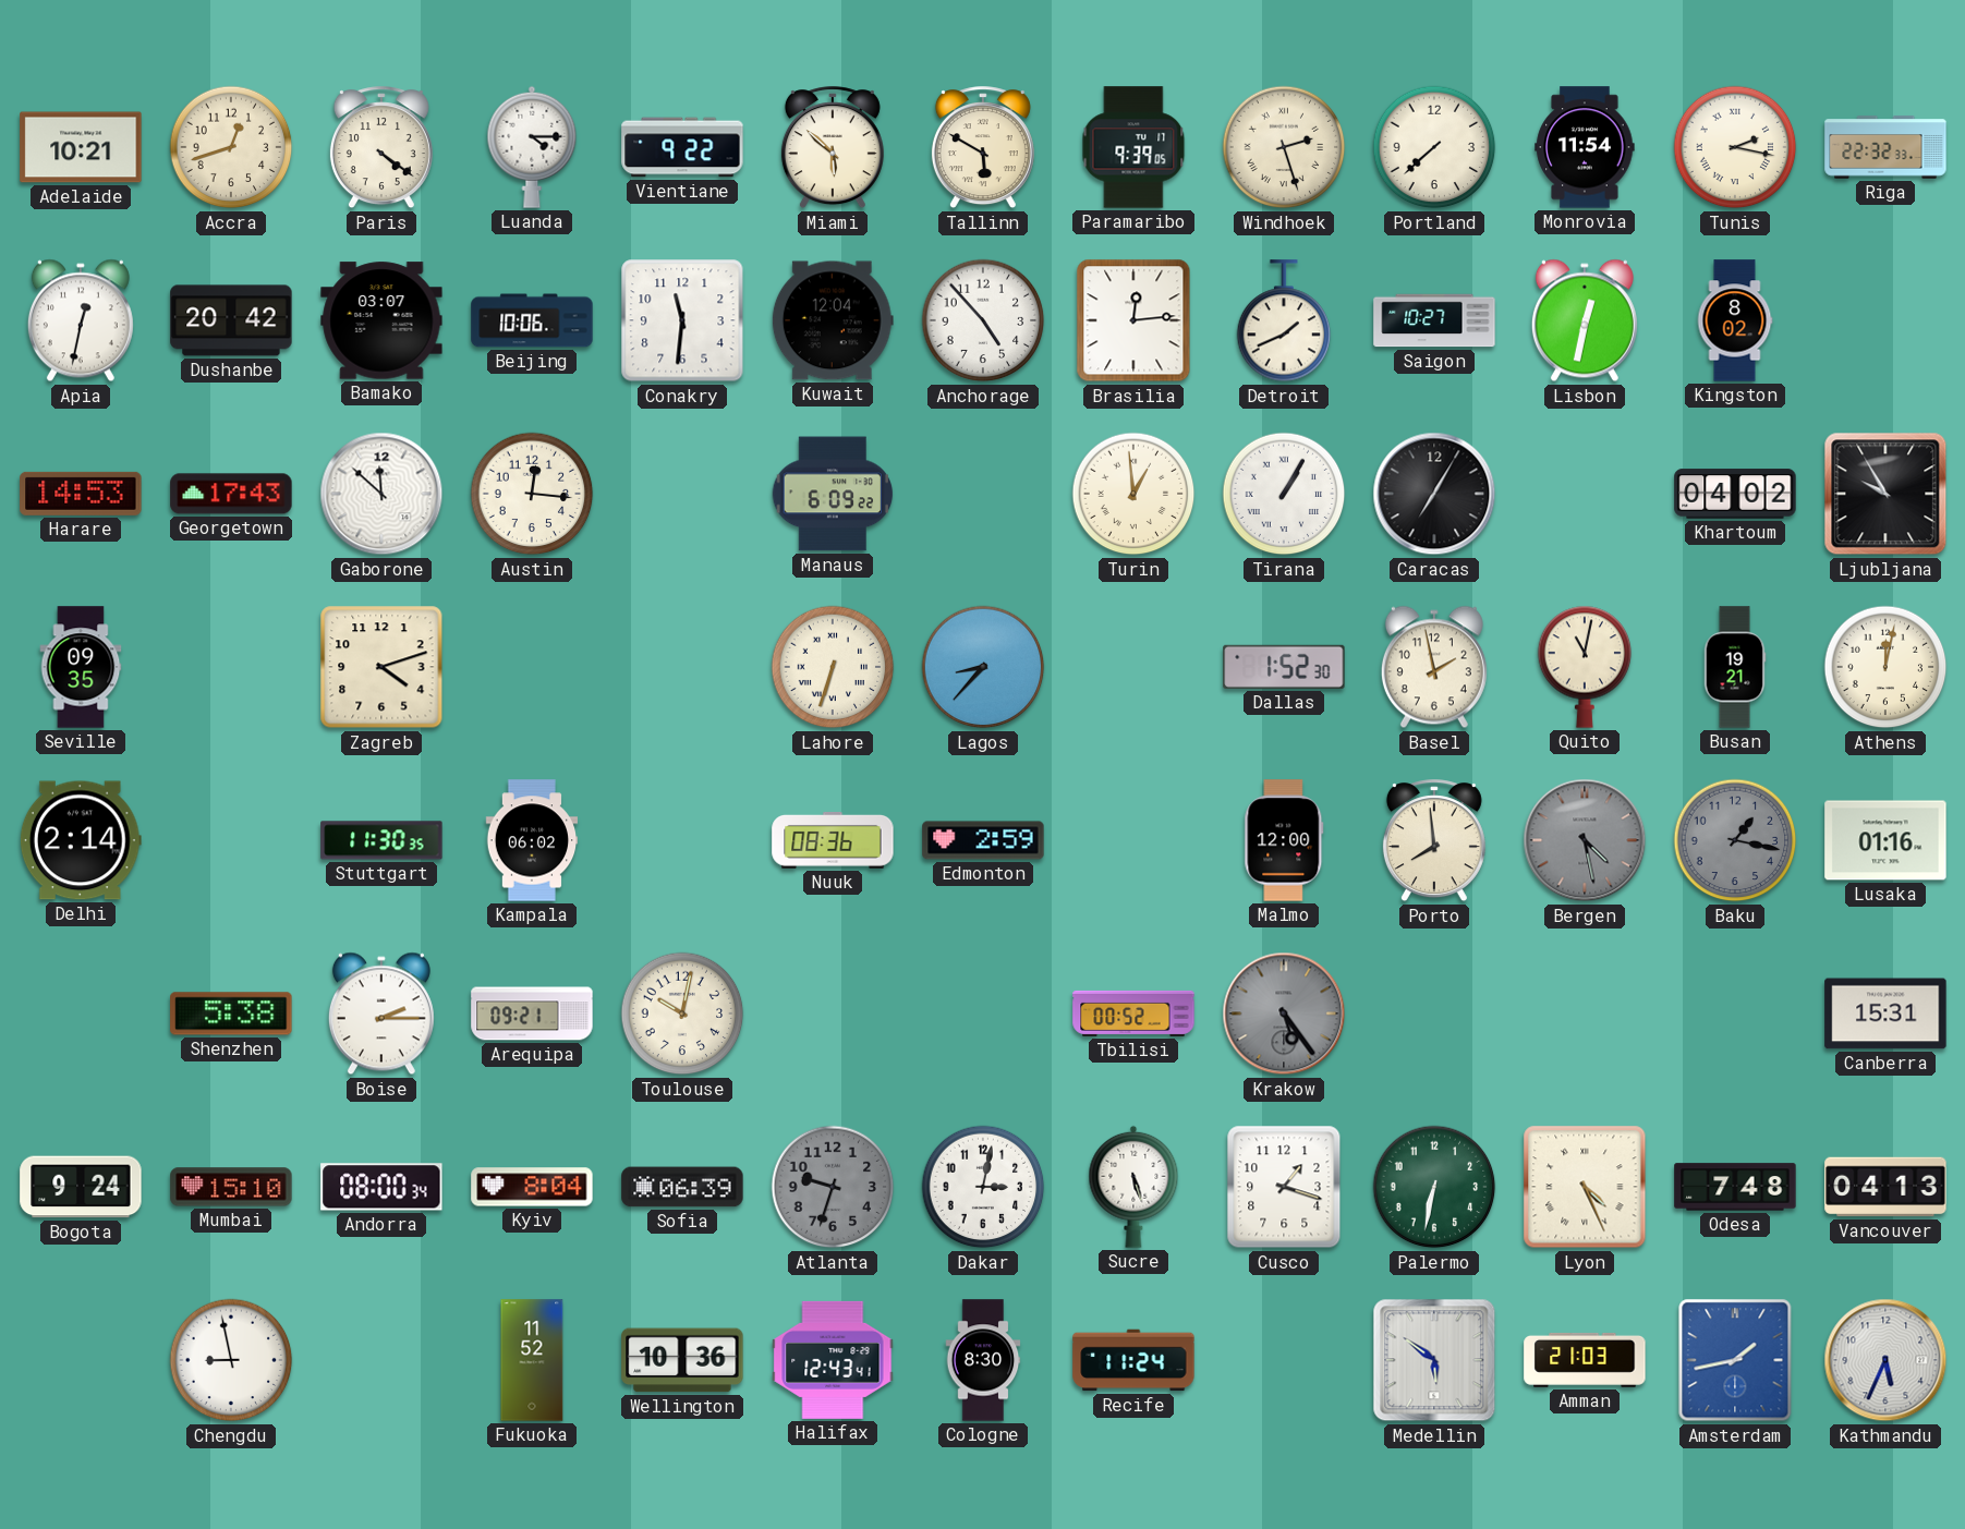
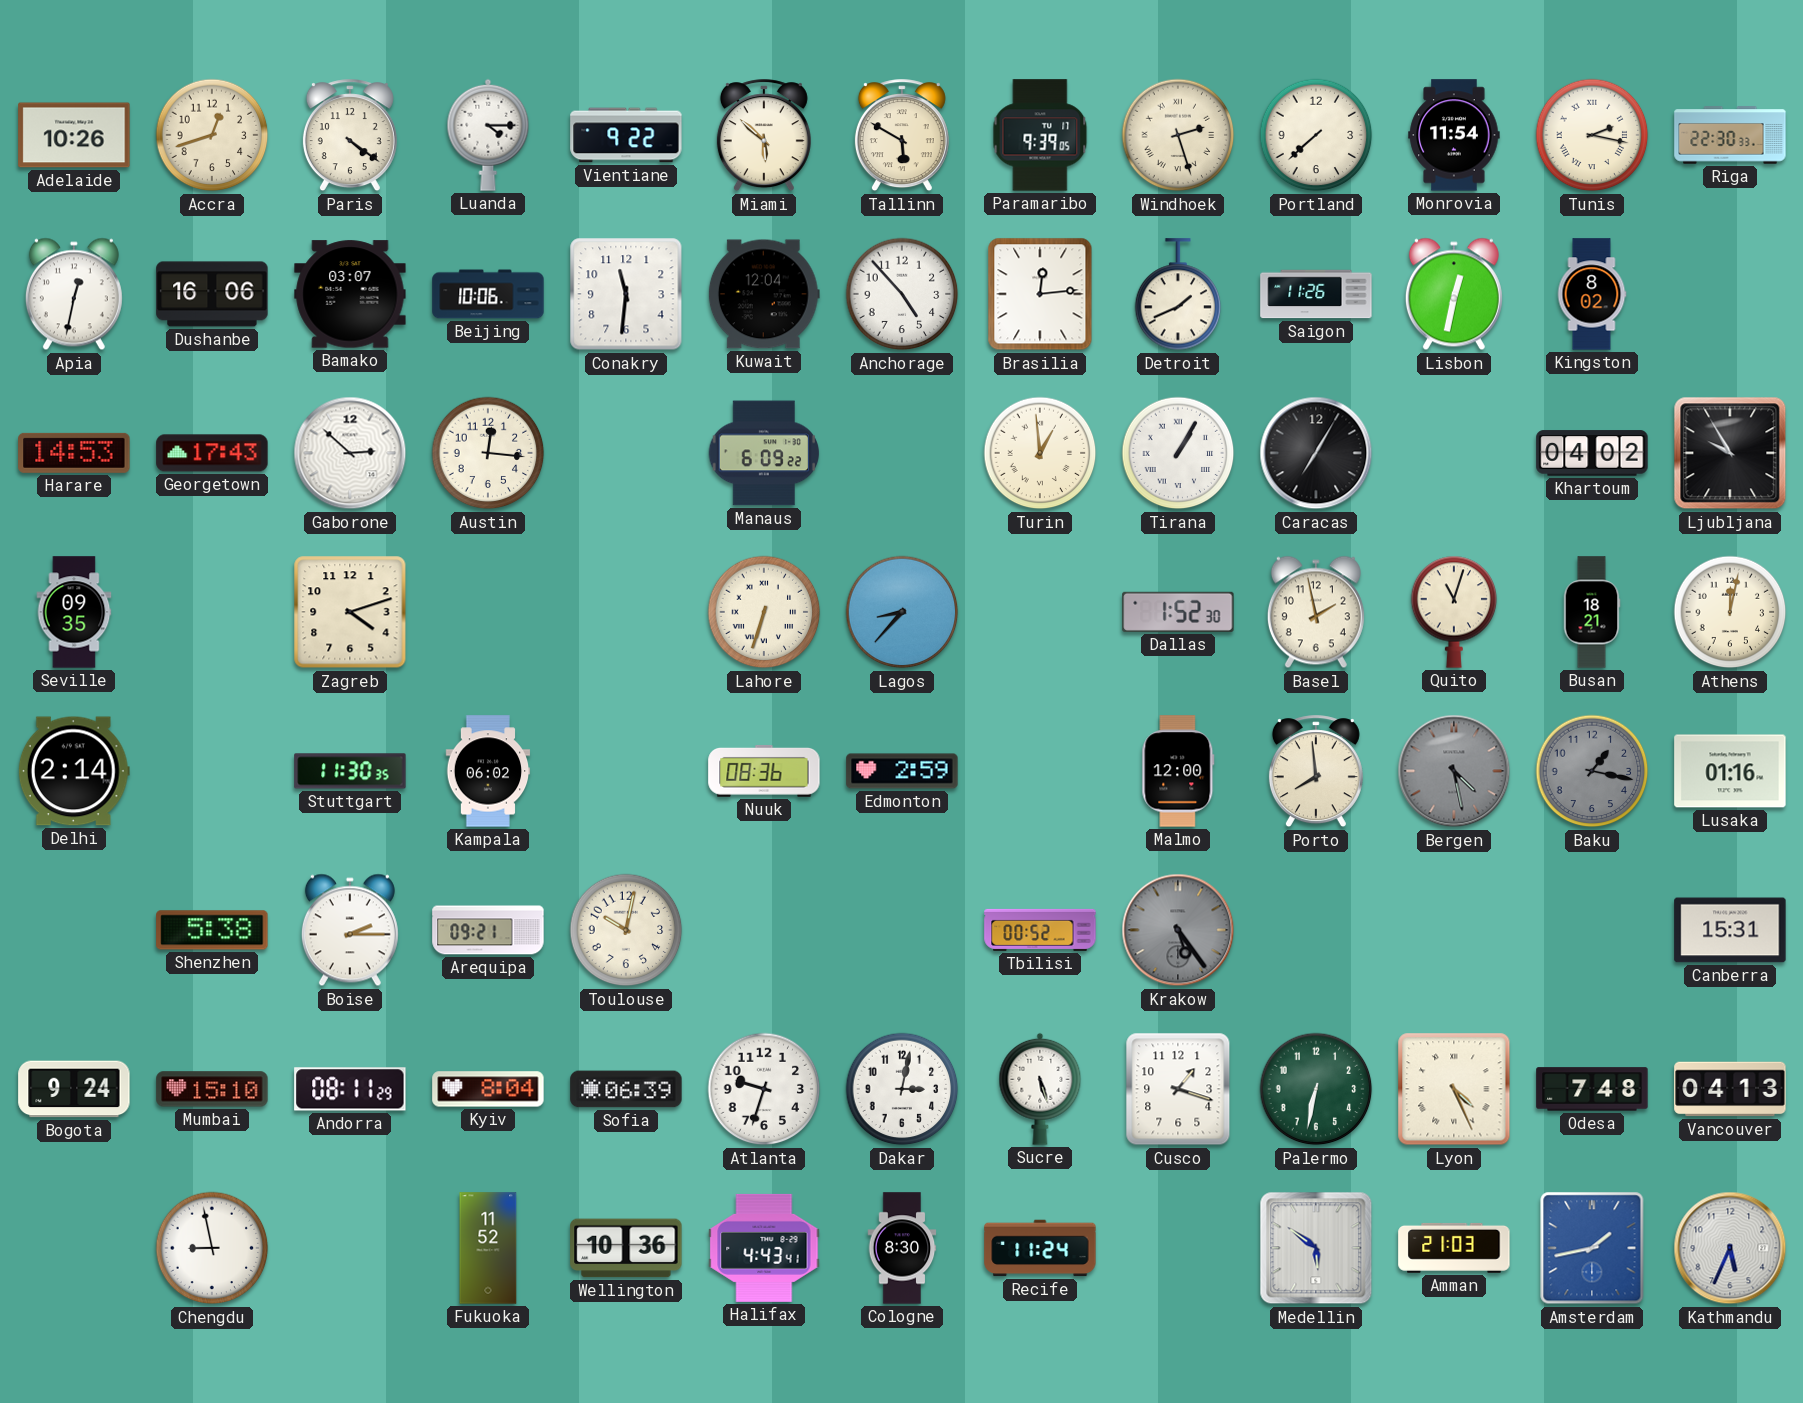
Adelaide: 10:21 -> 10:26
Riga: 22:32 -> 22:30
Dushanbe: 20:42 -> 16:06
Saigon: 10:27 -> 11:26
Gaborone: 11:52 -> 2:52
Quito: 11:02 -> 11:03
Busan: 19:21 -> 18:21
Andorra: 08:00 -> 08:11
Atlanta dial: grey -> white
Halifax: 12:43 -> 4:43
